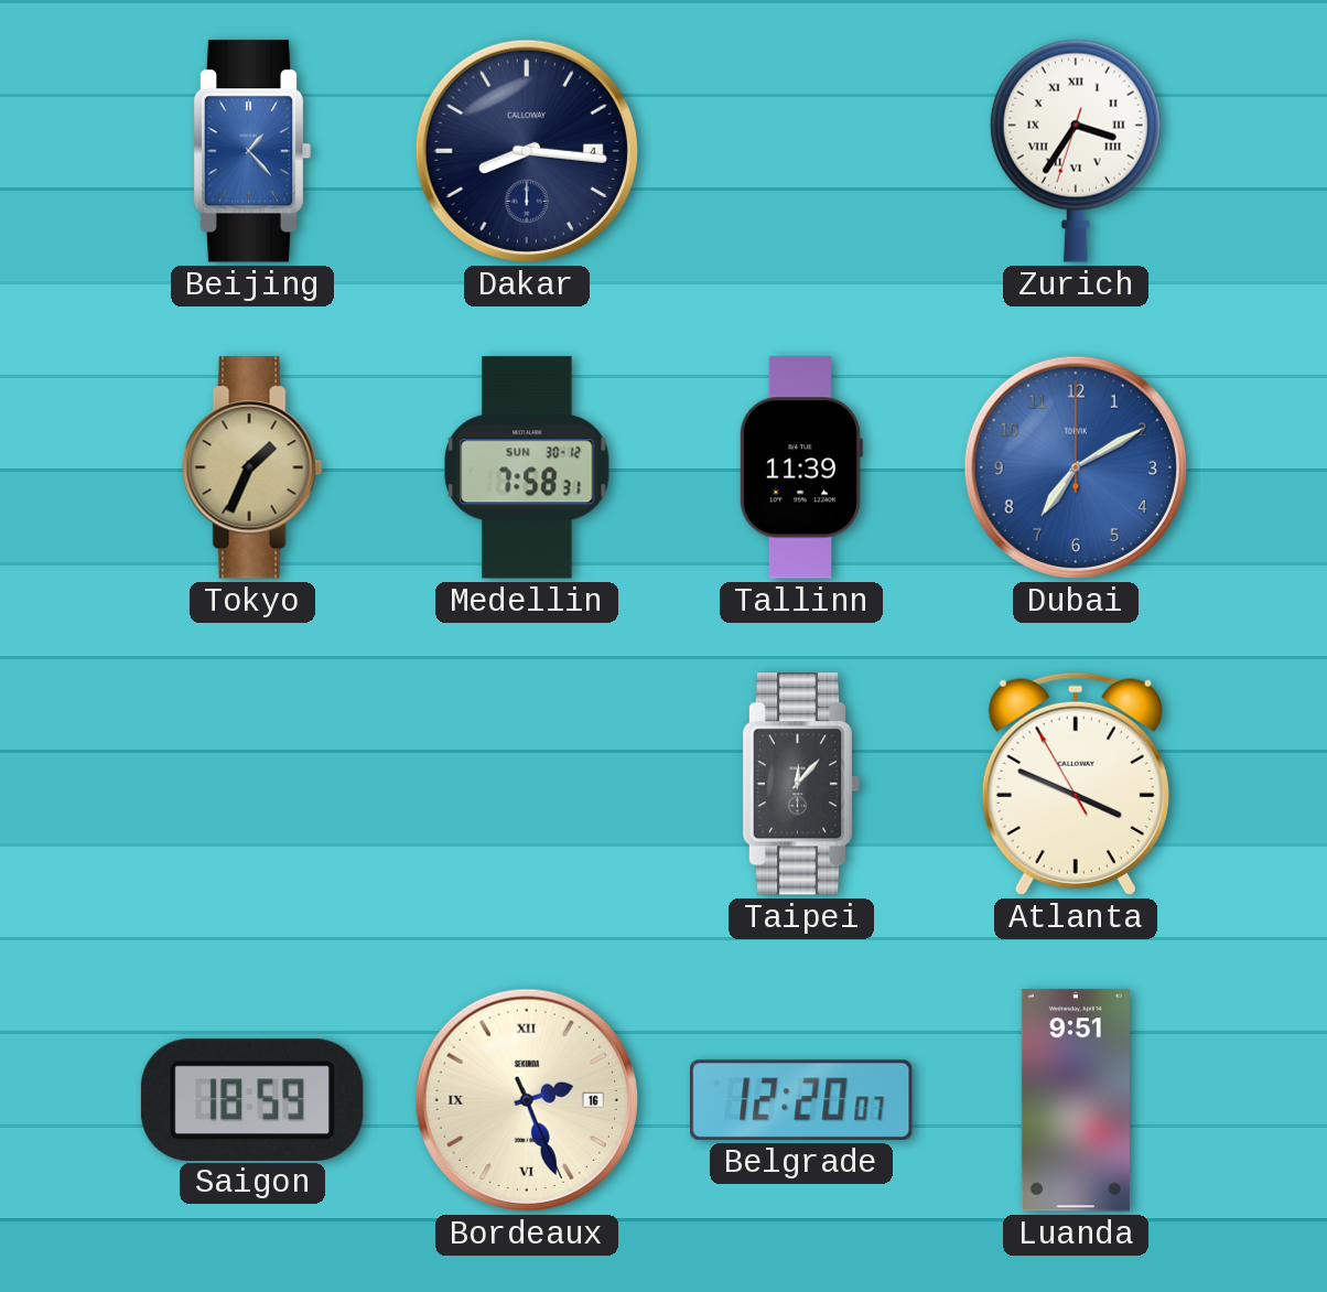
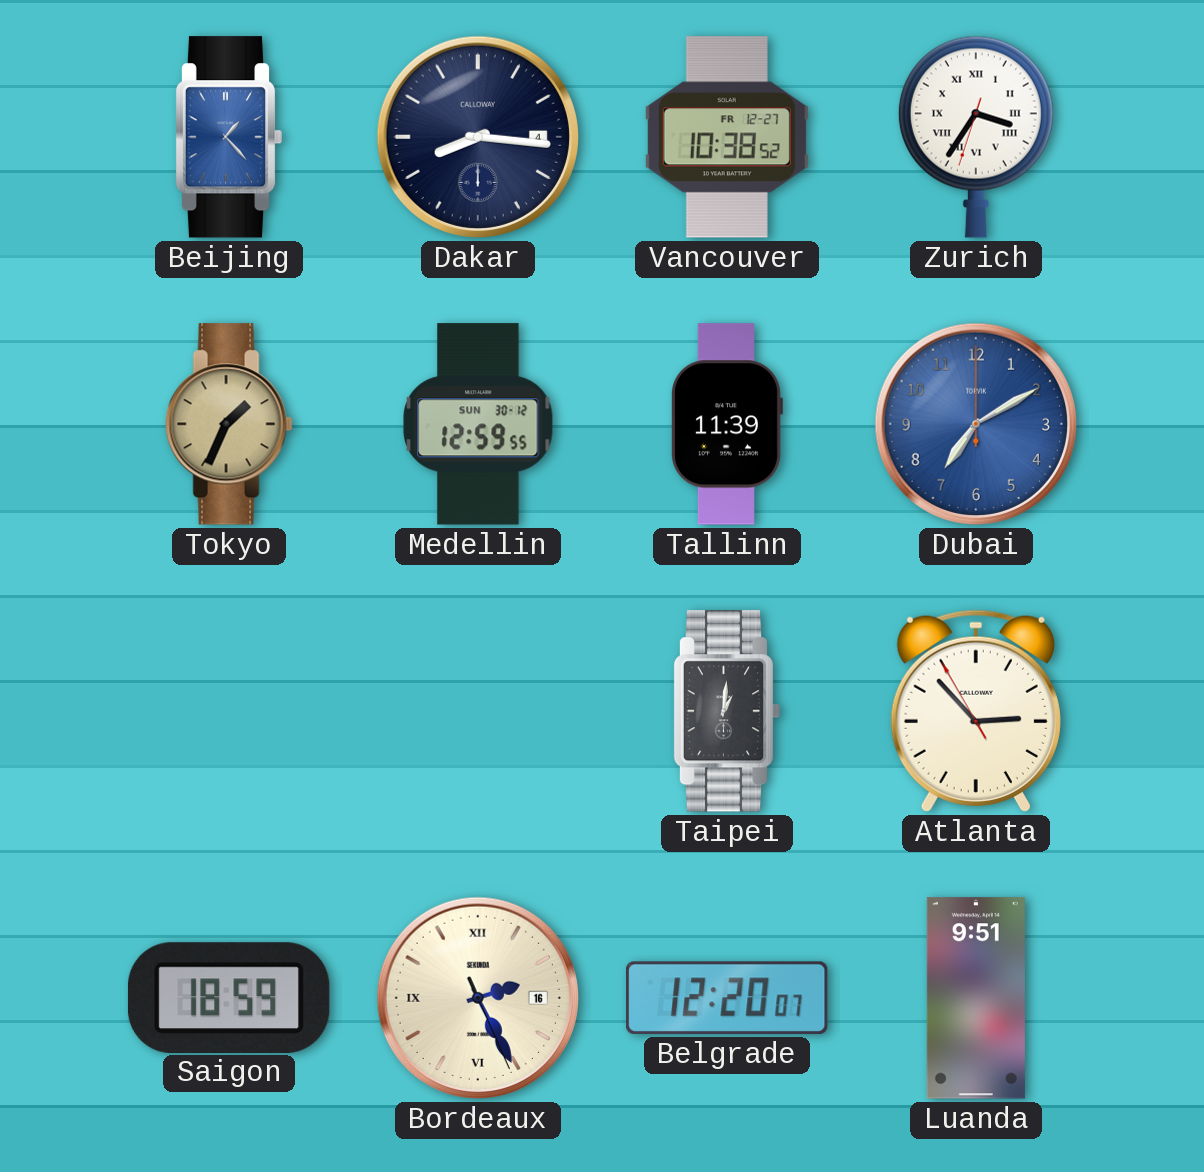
Vancouver: none -> 10:38
Medellin: 7:58 -> 12:59
Taipei: 12:07 -> 1:01
Atlanta: 3:48 -> 2:52
Bordeaux: 2:26 -> 2:25
